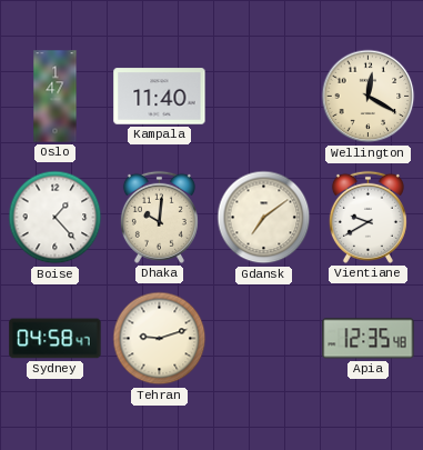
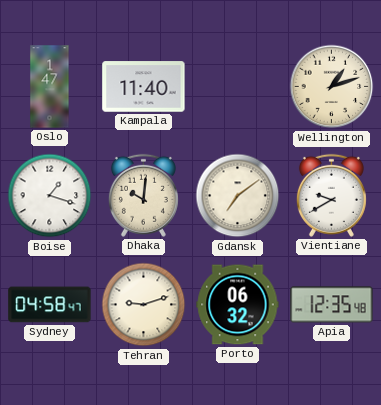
Wellington: 12:20 -> 1:12
Boise: 1:23 -> 1:18
Porto: none -> 06:32
